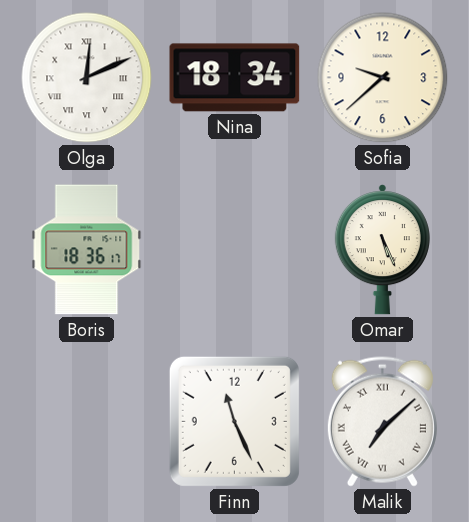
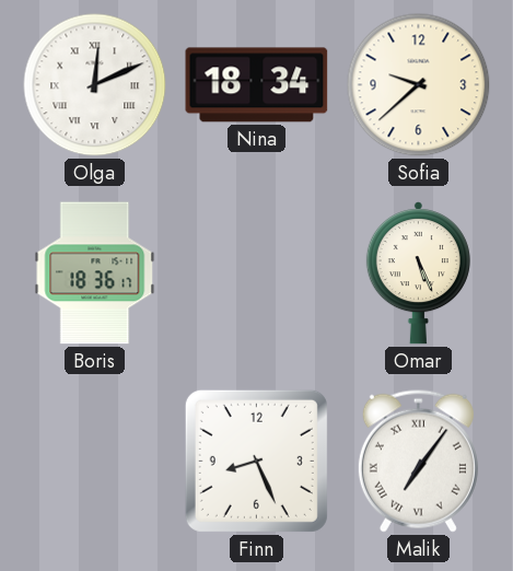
Finn: 11:26 -> 8:26
Malik: 7:08 -> 7:06
